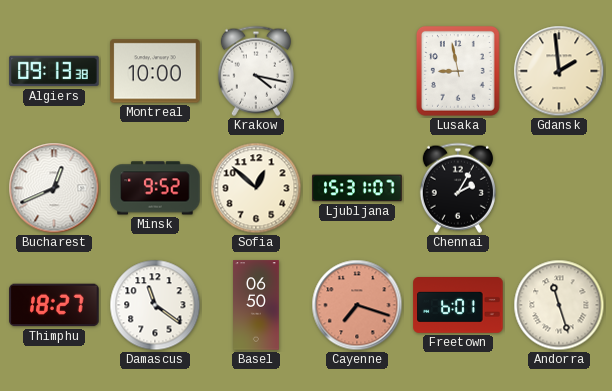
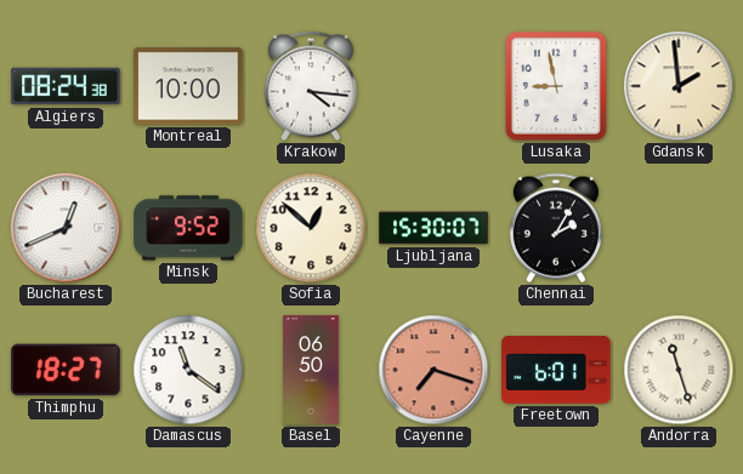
Algiers: 09:13 -> 08:24
Krakow: 4:17 -> 4:16
Ljubljana: 15:31 -> 15:30
